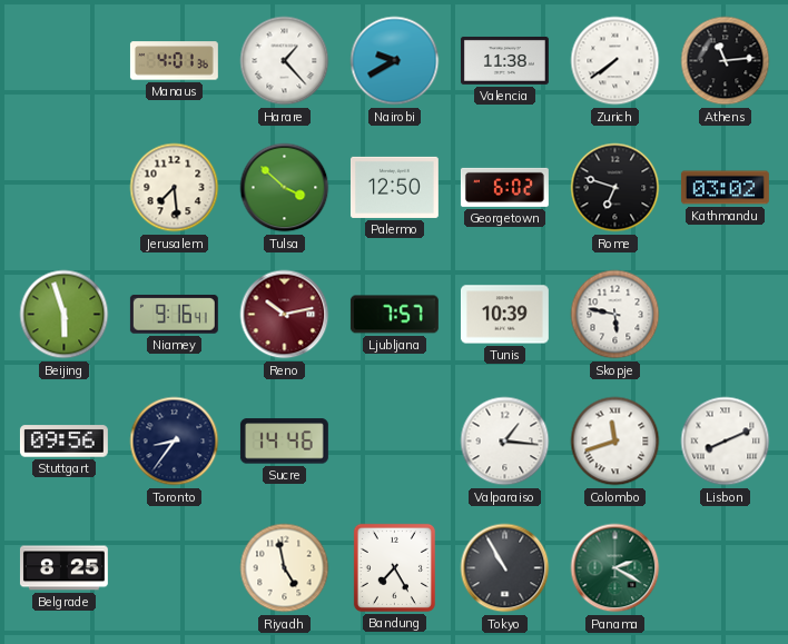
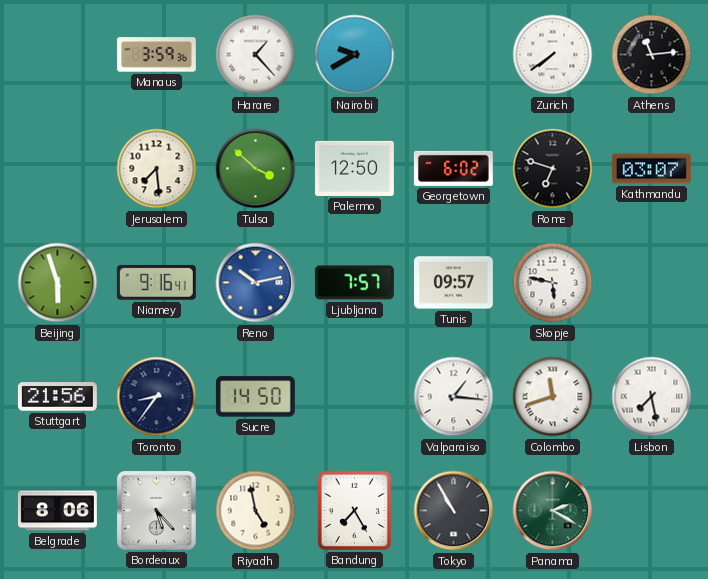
Manaus: 4:01 -> 3:59
Valencia: 11:38 -> none
Kathmandu: 03:02 -> 03:07
Reno dial: burgundy -> blue
Tunis: 10:39 -> 09:57
Stuttgart: 09:56 -> 21:56
Sucre: 14:46 -> 14:50
Lisbon: 8:11 -> 7:28
Belgrade: 8:25 -> 8:06
Bordeaux: none -> 5:23
